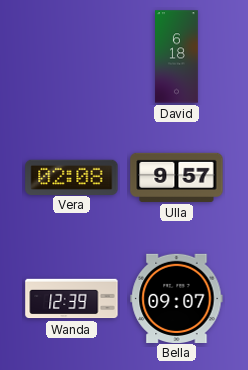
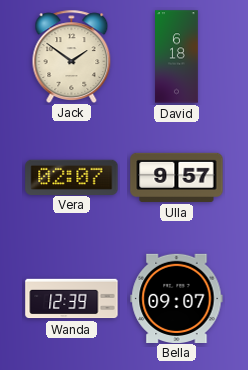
Jack: none -> 1:51
Vera: 02:08 -> 02:07
